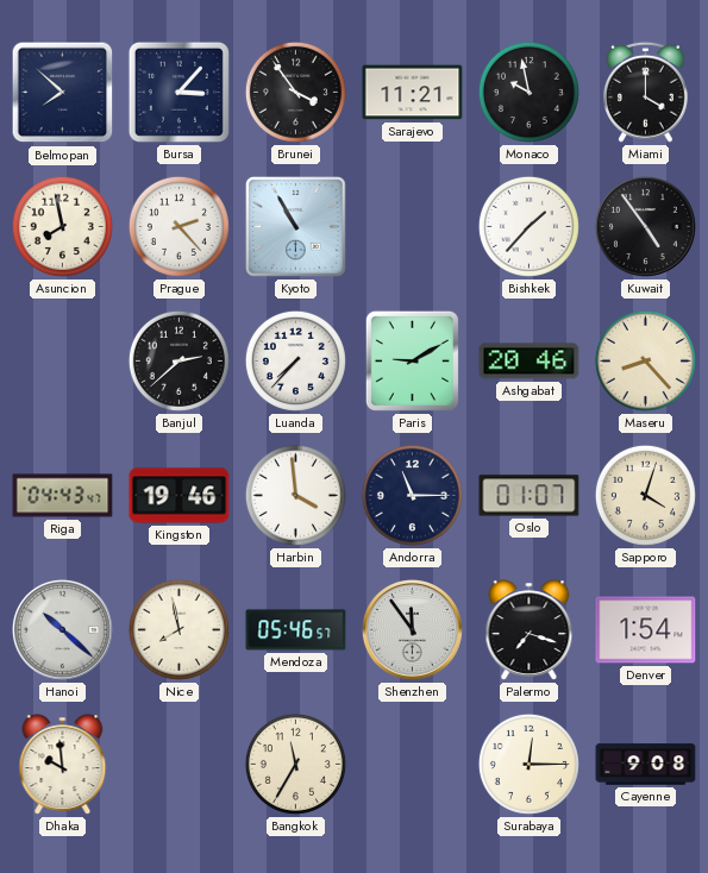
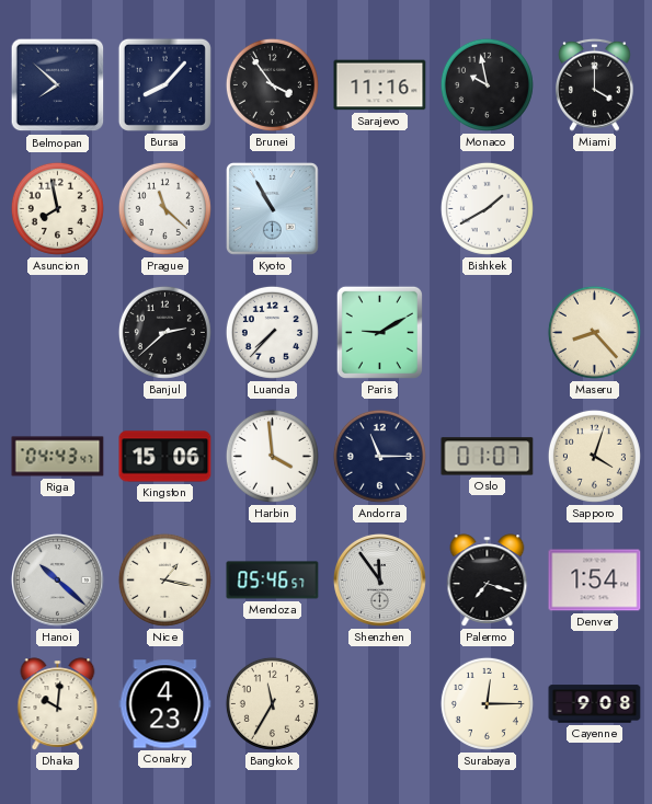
Bursa: 3:07 -> 8:07
Sarajevo: 11:21 -> 11:16
Prague: 2:23 -> 11:22
Bishkek: 1:37 -> 1:40
Kuwait: 4:54 -> none
Ashgabat: 20:46 -> none
Kingston: 19:46 -> 15:06
Nice: 7:58 -> 1:17
Dhaka: 9:59 -> 10:01
Conakry: none -> 4:23
